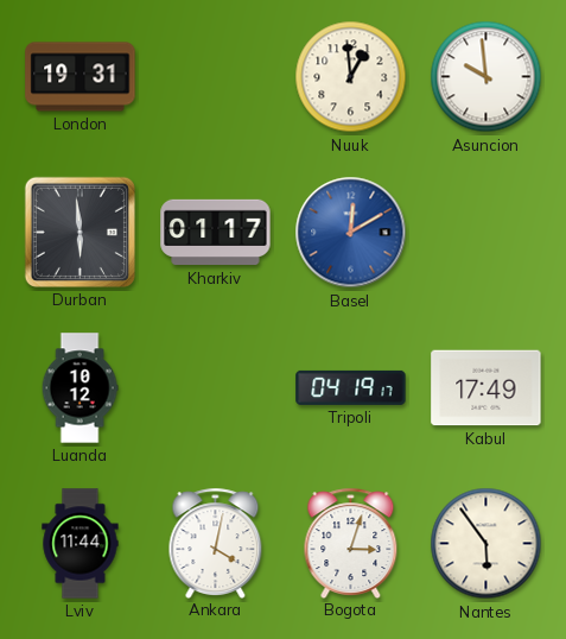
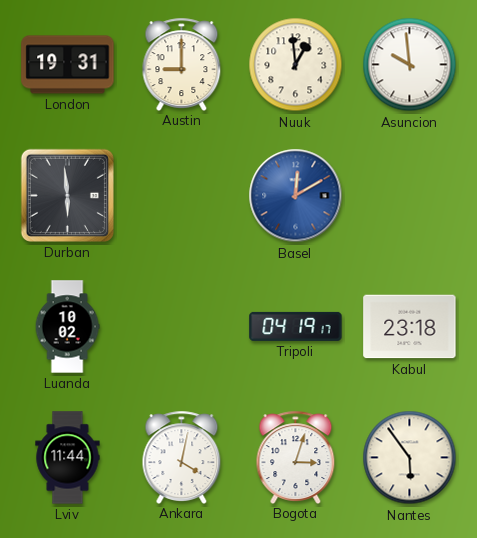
Austin: none -> 9:00
Kharkiv: 01:17 -> none
Luanda: 10:12 -> 10:02
Kabul: 17:49 -> 23:18
